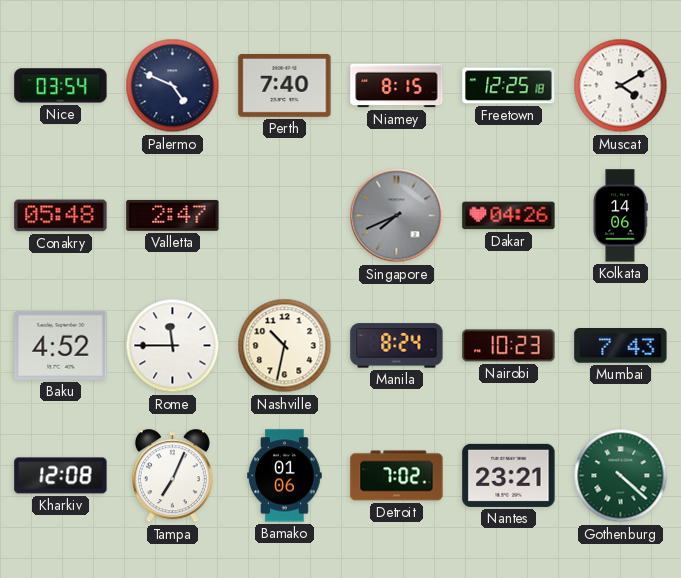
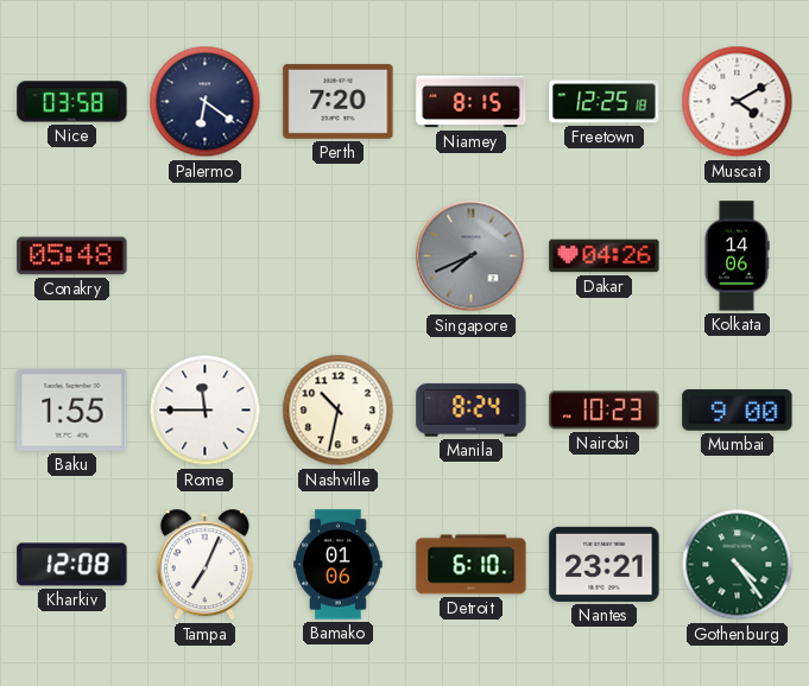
Nice: 03:54 -> 03:58
Palermo: 4:49 -> 6:21
Perth: 7:40 -> 7:20
Valletta: 2:47 -> none
Baku: 4:52 -> 1:55
Mumbai: 7:43 -> 9:00
Detroit: 7:02 -> 6:10
Gothenburg: 4:22 -> 4:24
